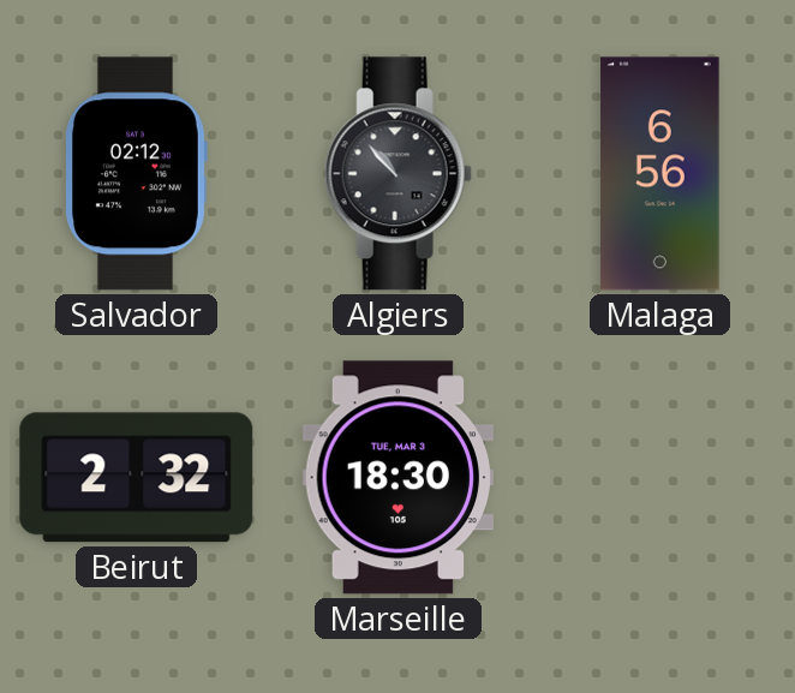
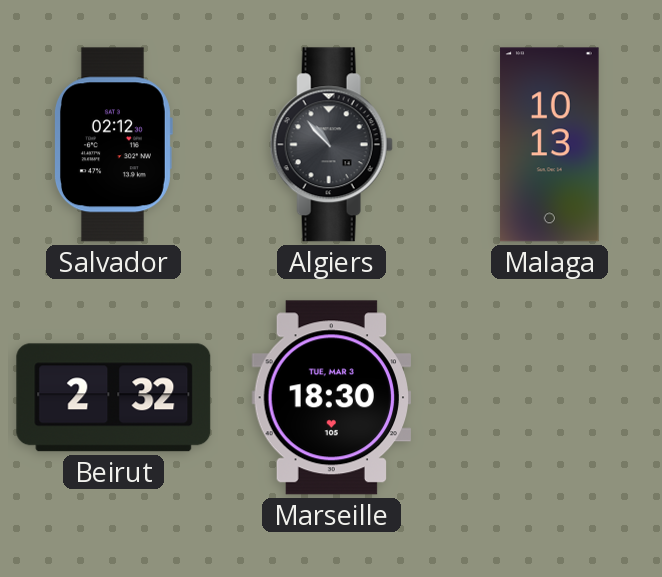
Malaga: 6:56 -> 10:13
